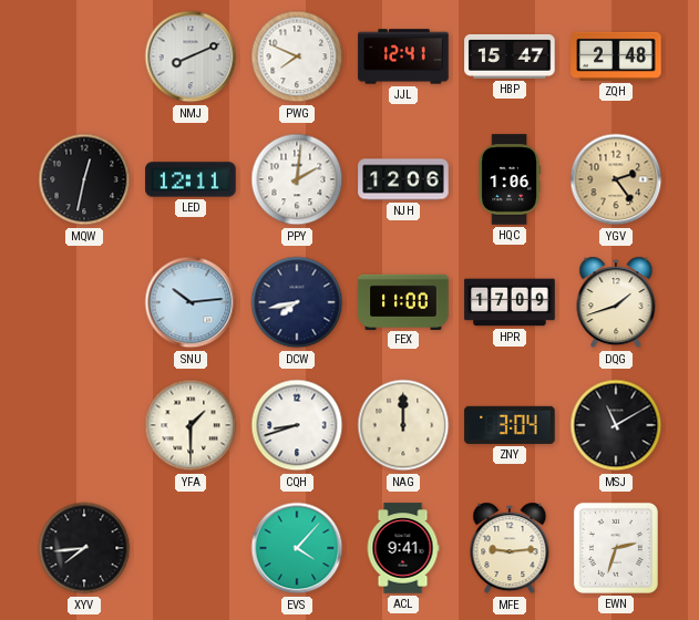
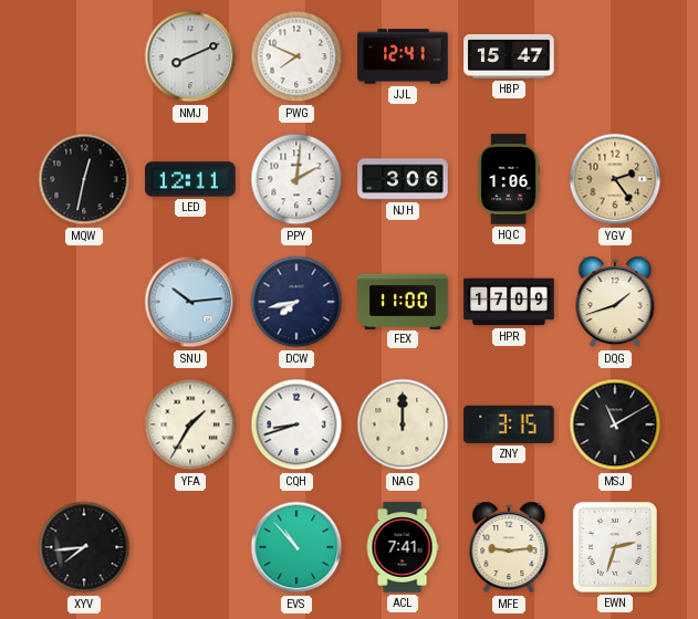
ZQH: 2:48 -> none
NJH: 12:06 -> 3:06
YFA: 1:30 -> 1:35
ZNY: 3:04 -> 3:15
EVS: 4:07 -> 10:53
ACL: 9:41 -> 7:41
